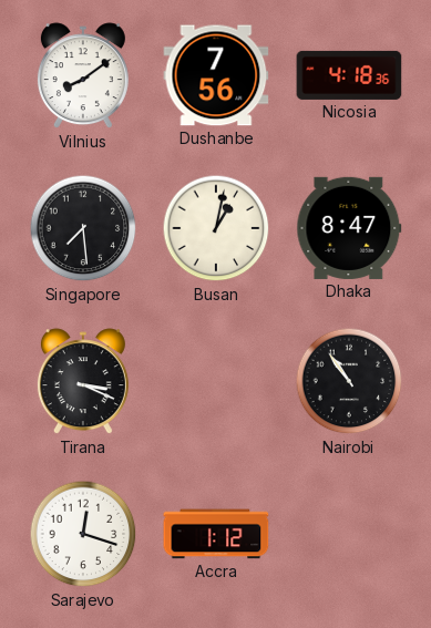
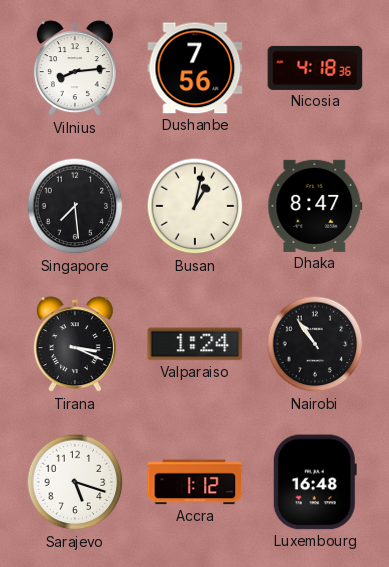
Vilnius: 8:09 -> 8:14
Valparaiso: none -> 1:24
Sarajevo: 12:18 -> 5:18
Luxembourg: none -> 16:48
